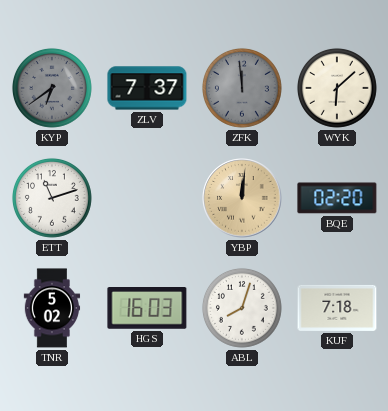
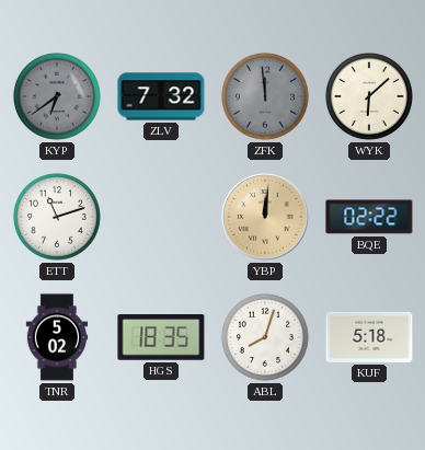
ZLV: 7:37 -> 7:32
BQE: 02:20 -> 02:22
HGS: 16:03 -> 18:35
KUF: 7:18 -> 5:18
